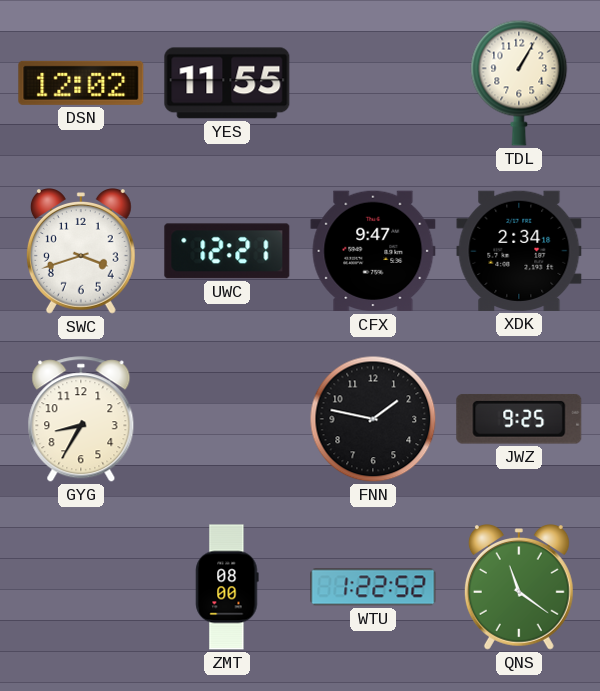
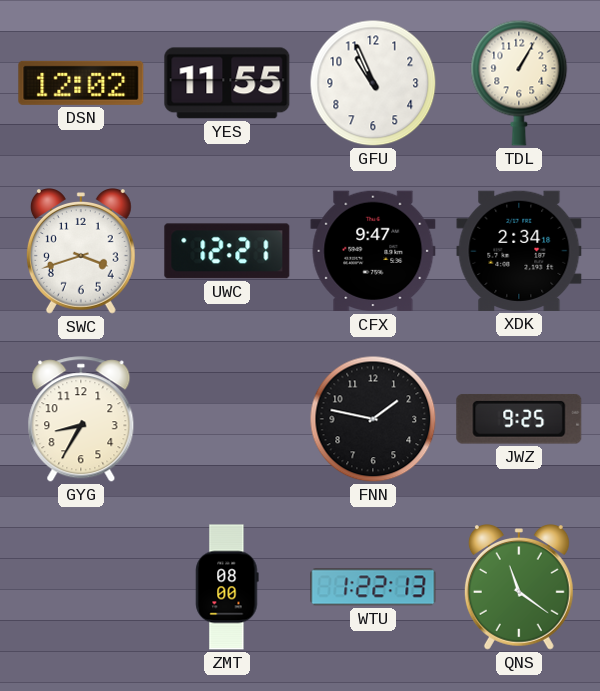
GFU: none -> 10:56
WTU: 1:22:52 -> 1:22:13
